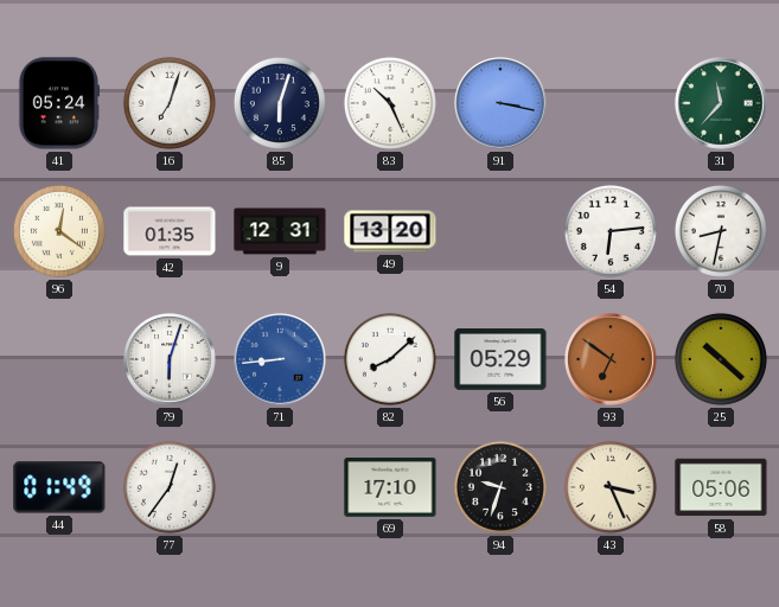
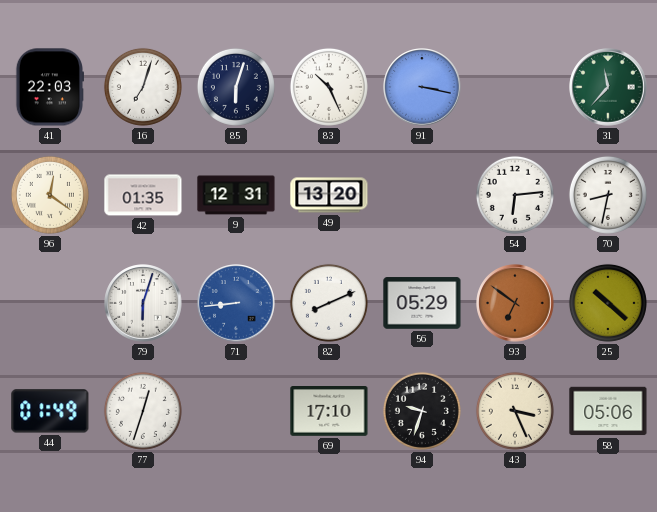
41: 05:24 -> 22:03
82: 8:08 -> 8:11
77: 12:36 -> 12:33
